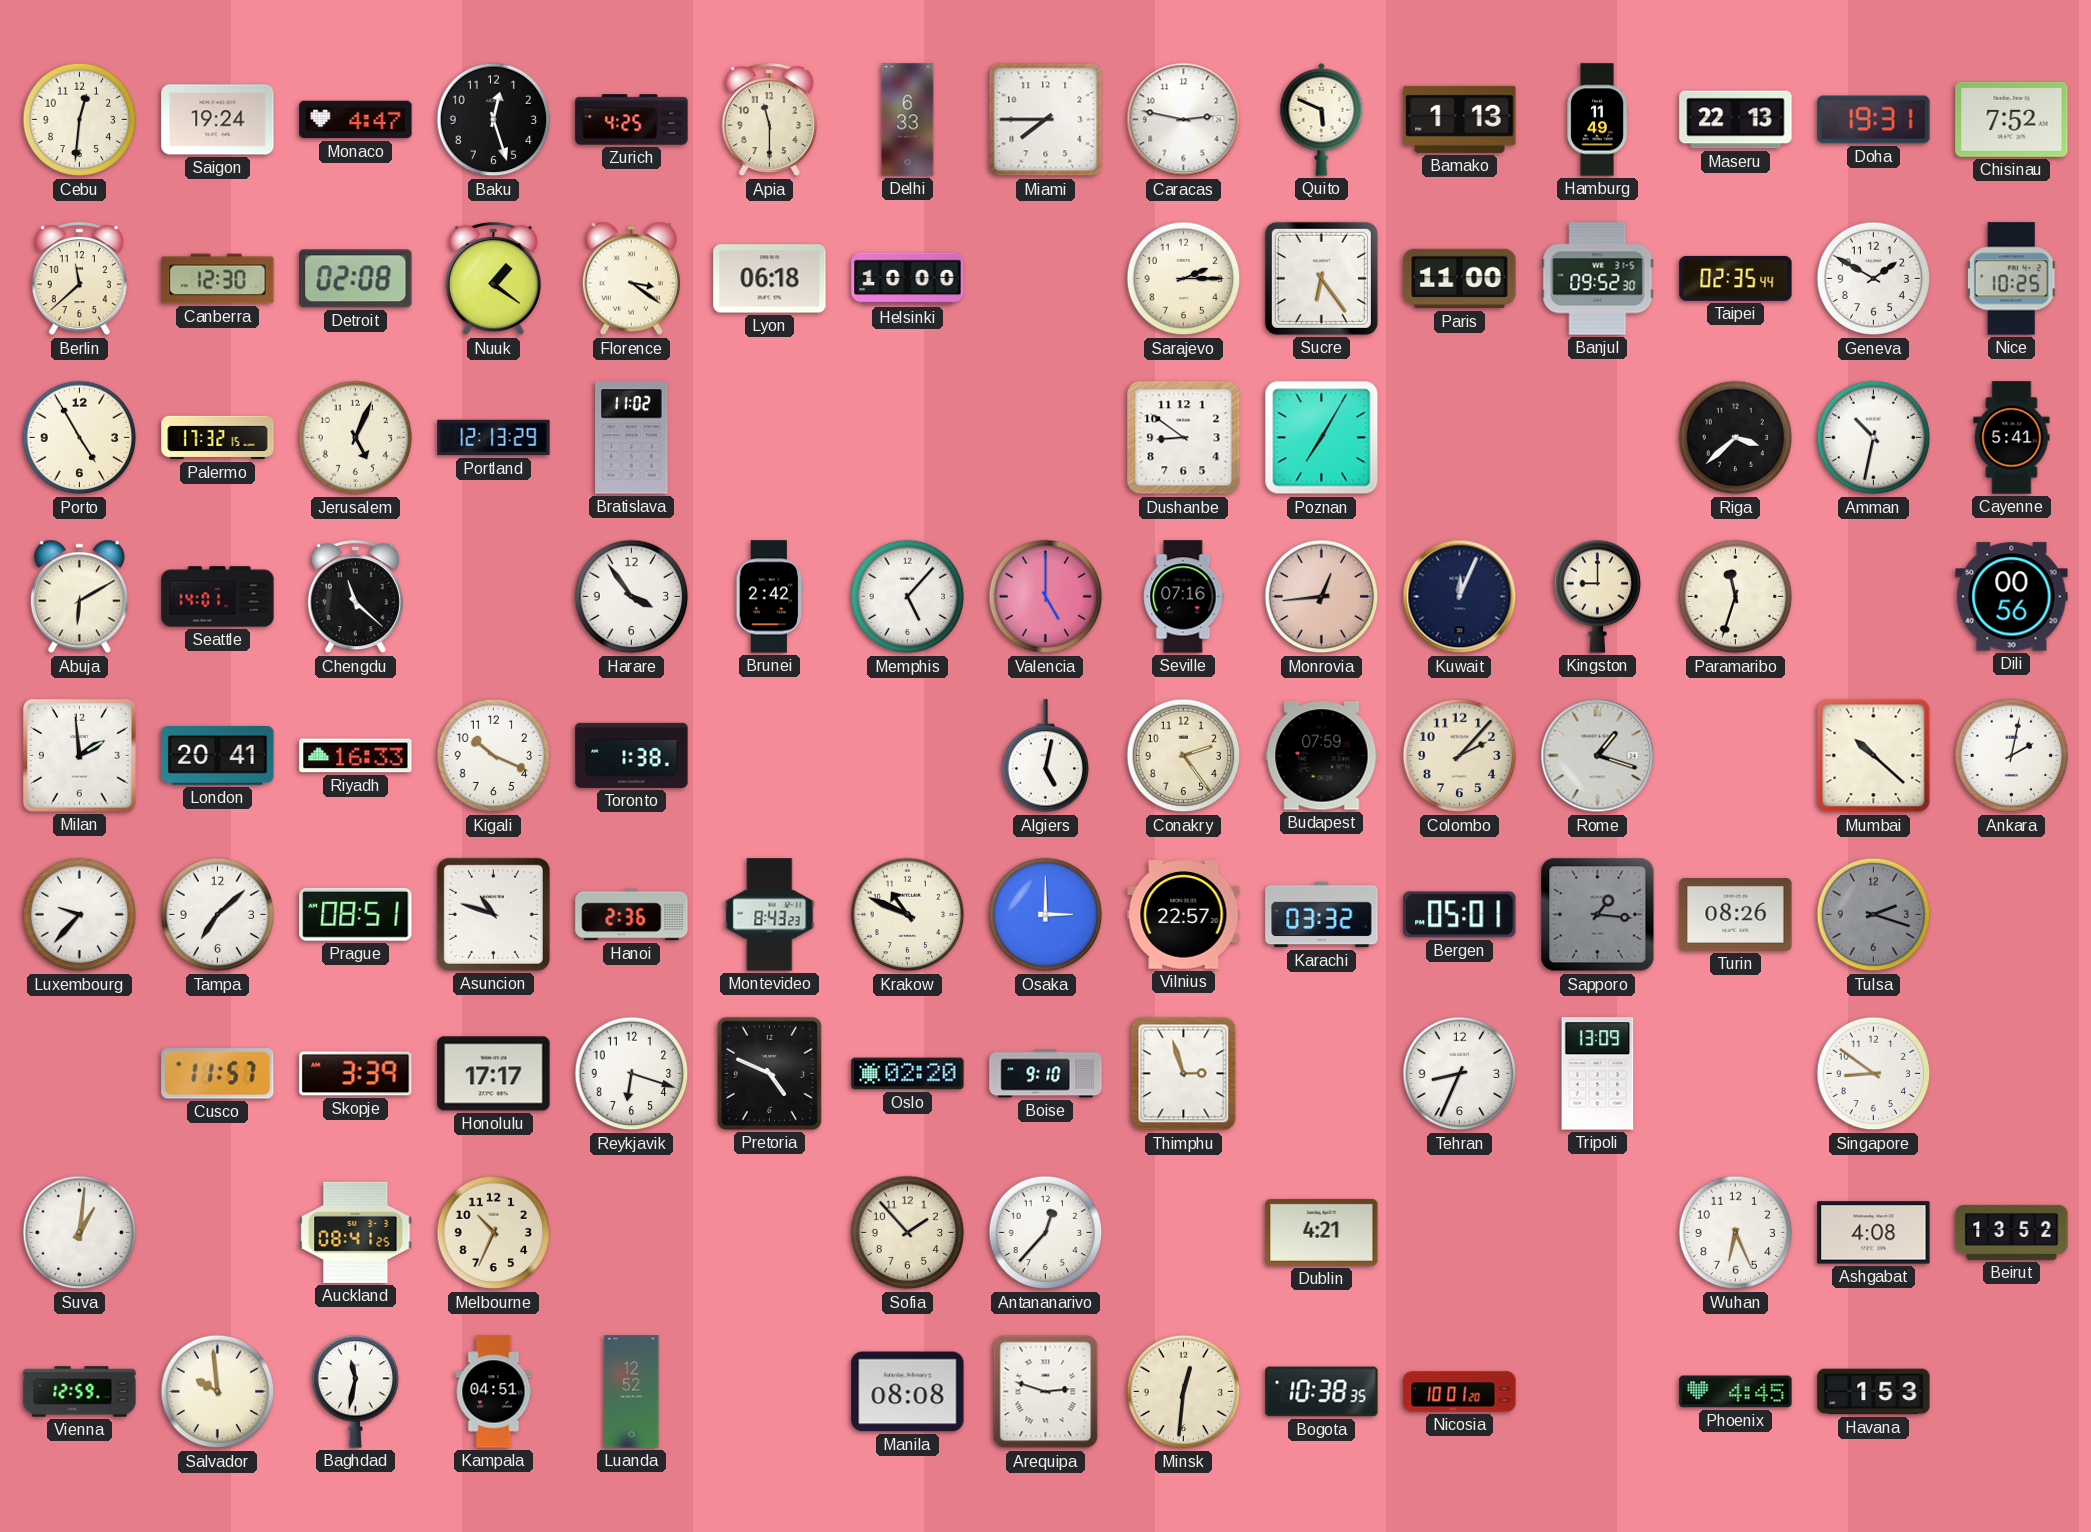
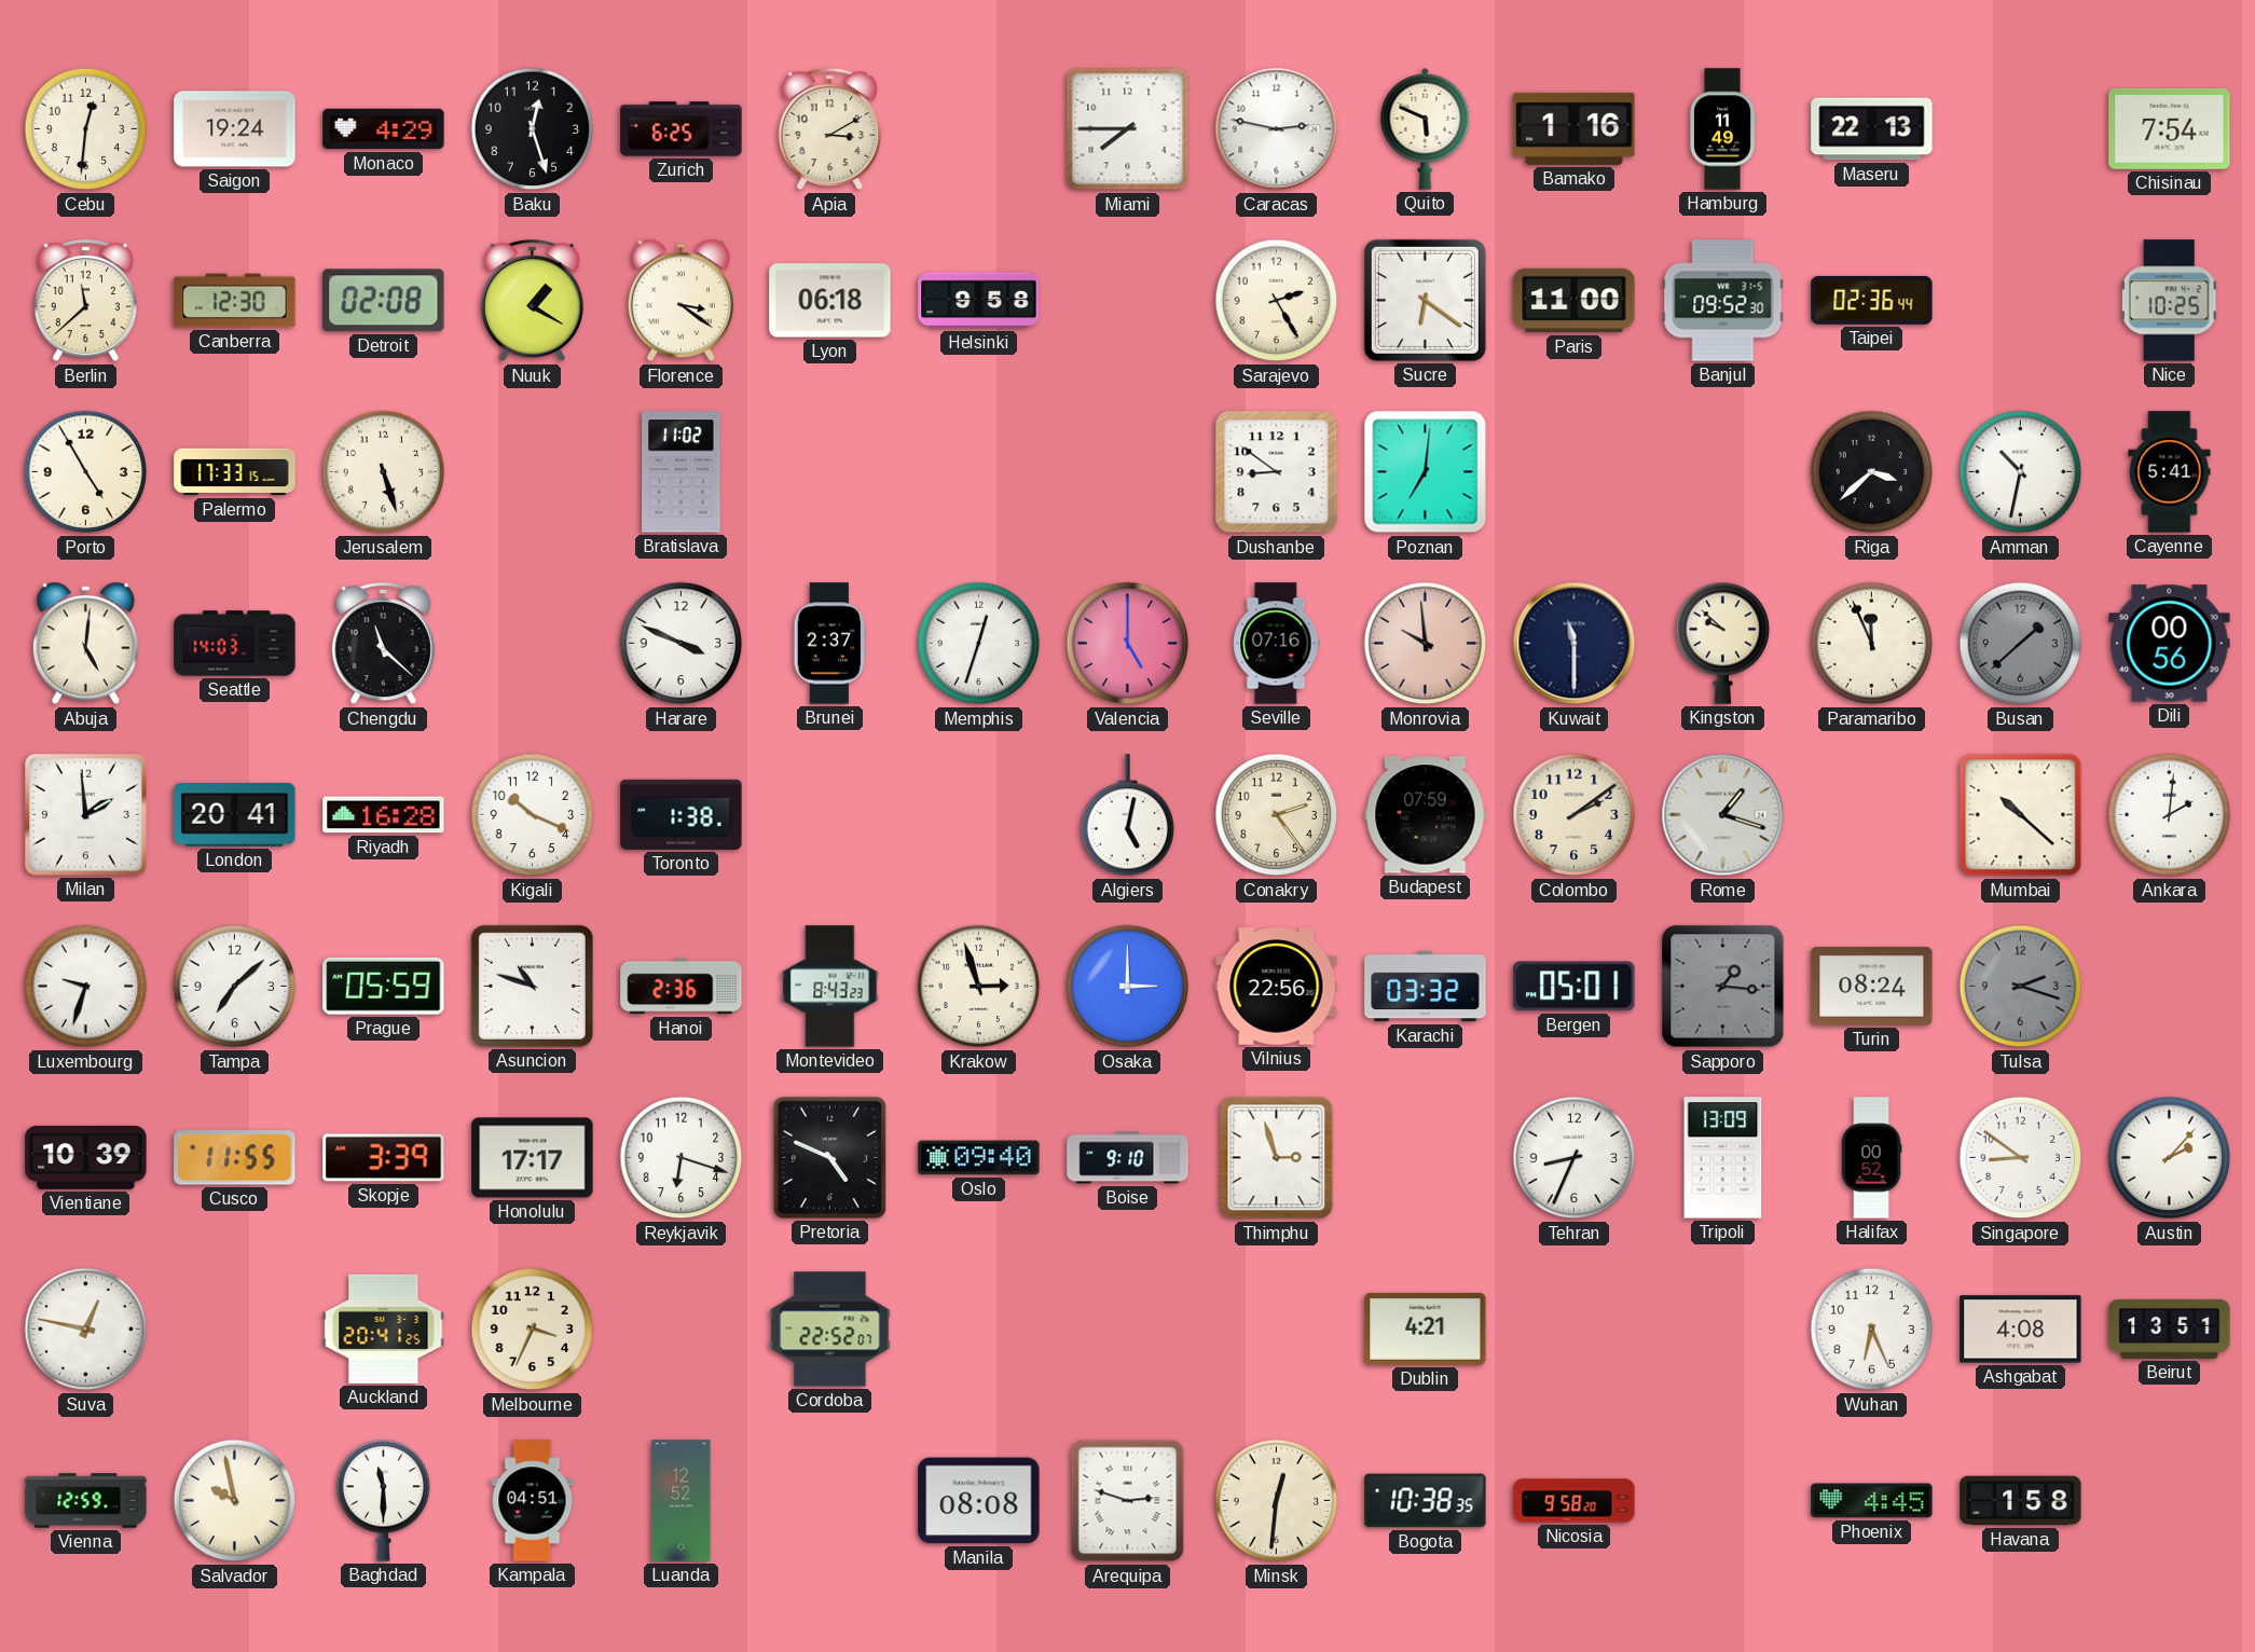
Monaco: 4:47 -> 4:29
Zurich: 4:25 -> 6:25
Apia: 11:30 -> 3:10
Delhi: 6:33 -> none
Bamako: 1:13 -> 1:16
Doha: 19:31 -> none
Chisinau: 7:52 -> 7:54
Nuuk: 1:21 -> 1:20
Helsinki: 10:00 -> 9:58
Sarajevo: 2:15 -> 2:25
Sucre: 6:24 -> 6:21
Taipei: 02:35 -> 02:36
Geneva: 1:50 -> none
Palermo: 17:32 -> 17:33
Jerusalem: 5:04 -> 5:27
Portland: 12:13 -> none
Poznan: 7:05 -> 7:01
Abuja: 6:10 -> 5:01
Seattle: 14:01 -> 14:03
Harare: 3:54 -> 3:49
Brunei: 2:42 -> 2:37
Memphis: 5:07 -> 12:33
Monrovia: 12:44 -> 9:59
Kuwait: 12:04 -> 11:30
Kingston: 9:00 -> 9:52
Paramaribo: 11:33 -> 11:56
Busan: none -> 1:38
Riyadh: 16:33 -> 16:28
Colombo: 2:07 -> 2:09
Ankara: 2:02 -> 2:01
Luxembourg: 9:37 -> 9:33
Prague: 08:51 -> 05:59
Krakow: 10:49 -> 2:57
Vilnius: 22:57 -> 22:56
Turin: 08:26 -> 08:24
Vientiane: none -> 10:39
Cusco: 11:57 -> 11:55
Oslo: 02:20 -> 09:40
Halifax: none -> 00:52
Austin: none -> 2:07
Suva: 1:01 -> 12:47
Auckland: 08:41 -> 20:41
Melbourne: 10:34 -> 3:34
Cordoba: none -> 22:52
Sofia: 1:53 -> none
Antananarivo: 12:37 -> none
Beirut: 13:52 -> 13:51
Salvador: 9:59 -> 9:58
Baghdad: 11:32 -> 11:30
Nicosia: 10:01 -> 9:58
Havana: 1:53 -> 1:58
